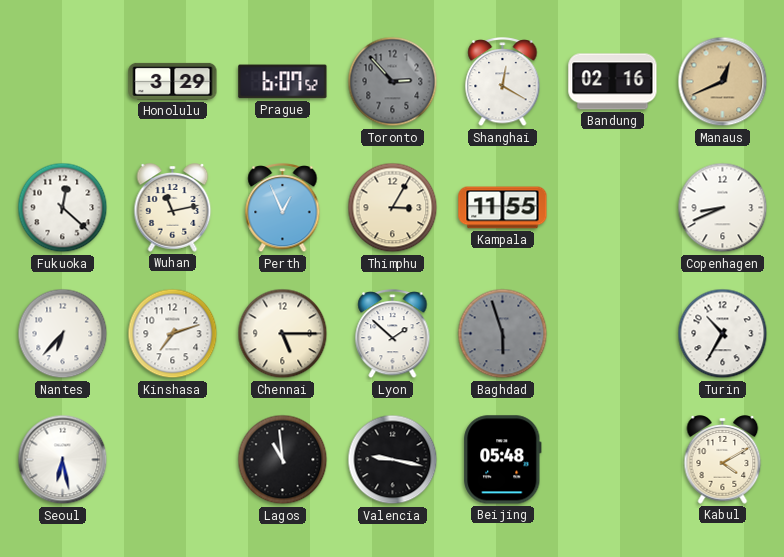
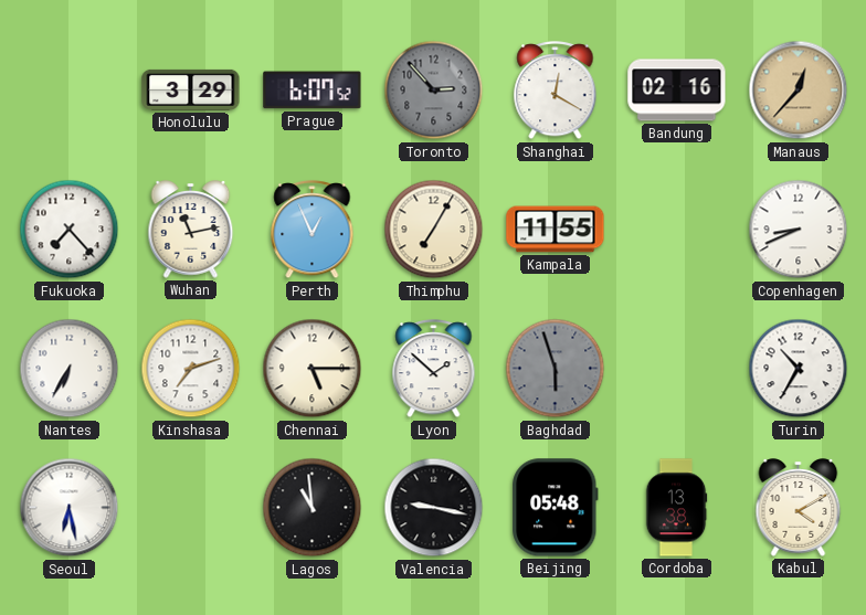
Manaus: 12:41 -> 12:37
Fukuoka: 12:22 -> 7:23
Thimphu: 3:05 -> 7:05
Nantes: 6:37 -> 6:35
Cordoba: none -> 13:38
